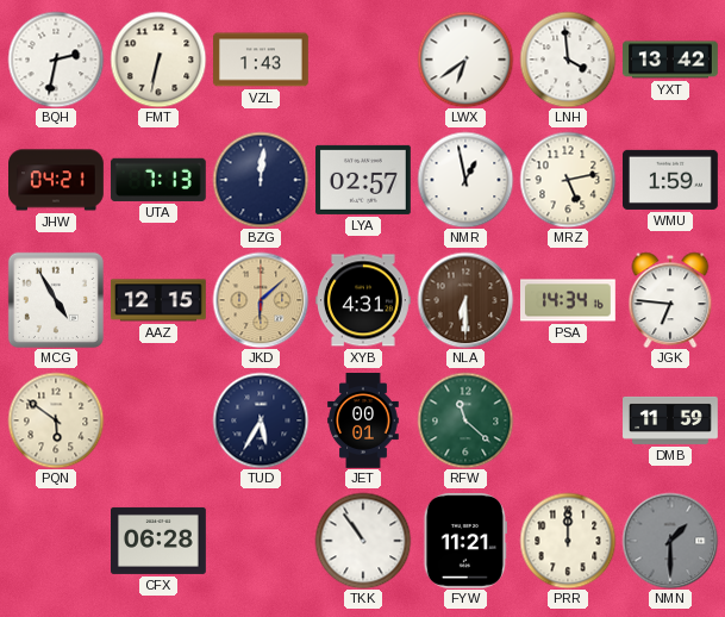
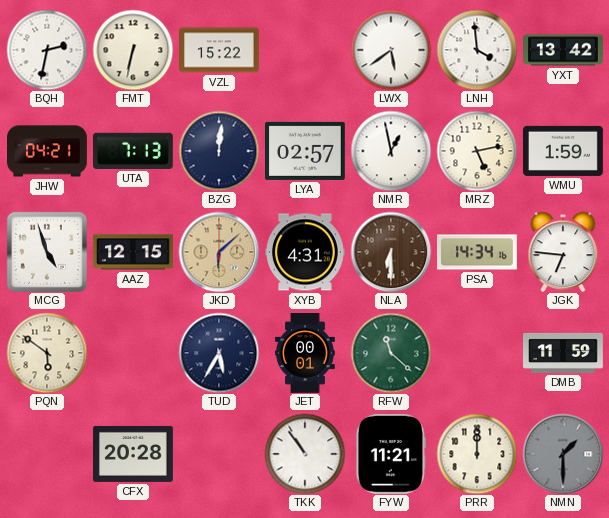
VZL: 1:43 -> 15:22
LWX: 6:39 -> 5:39
MCG: 4:55 -> 4:57
CFX: 06:28 -> 20:28
